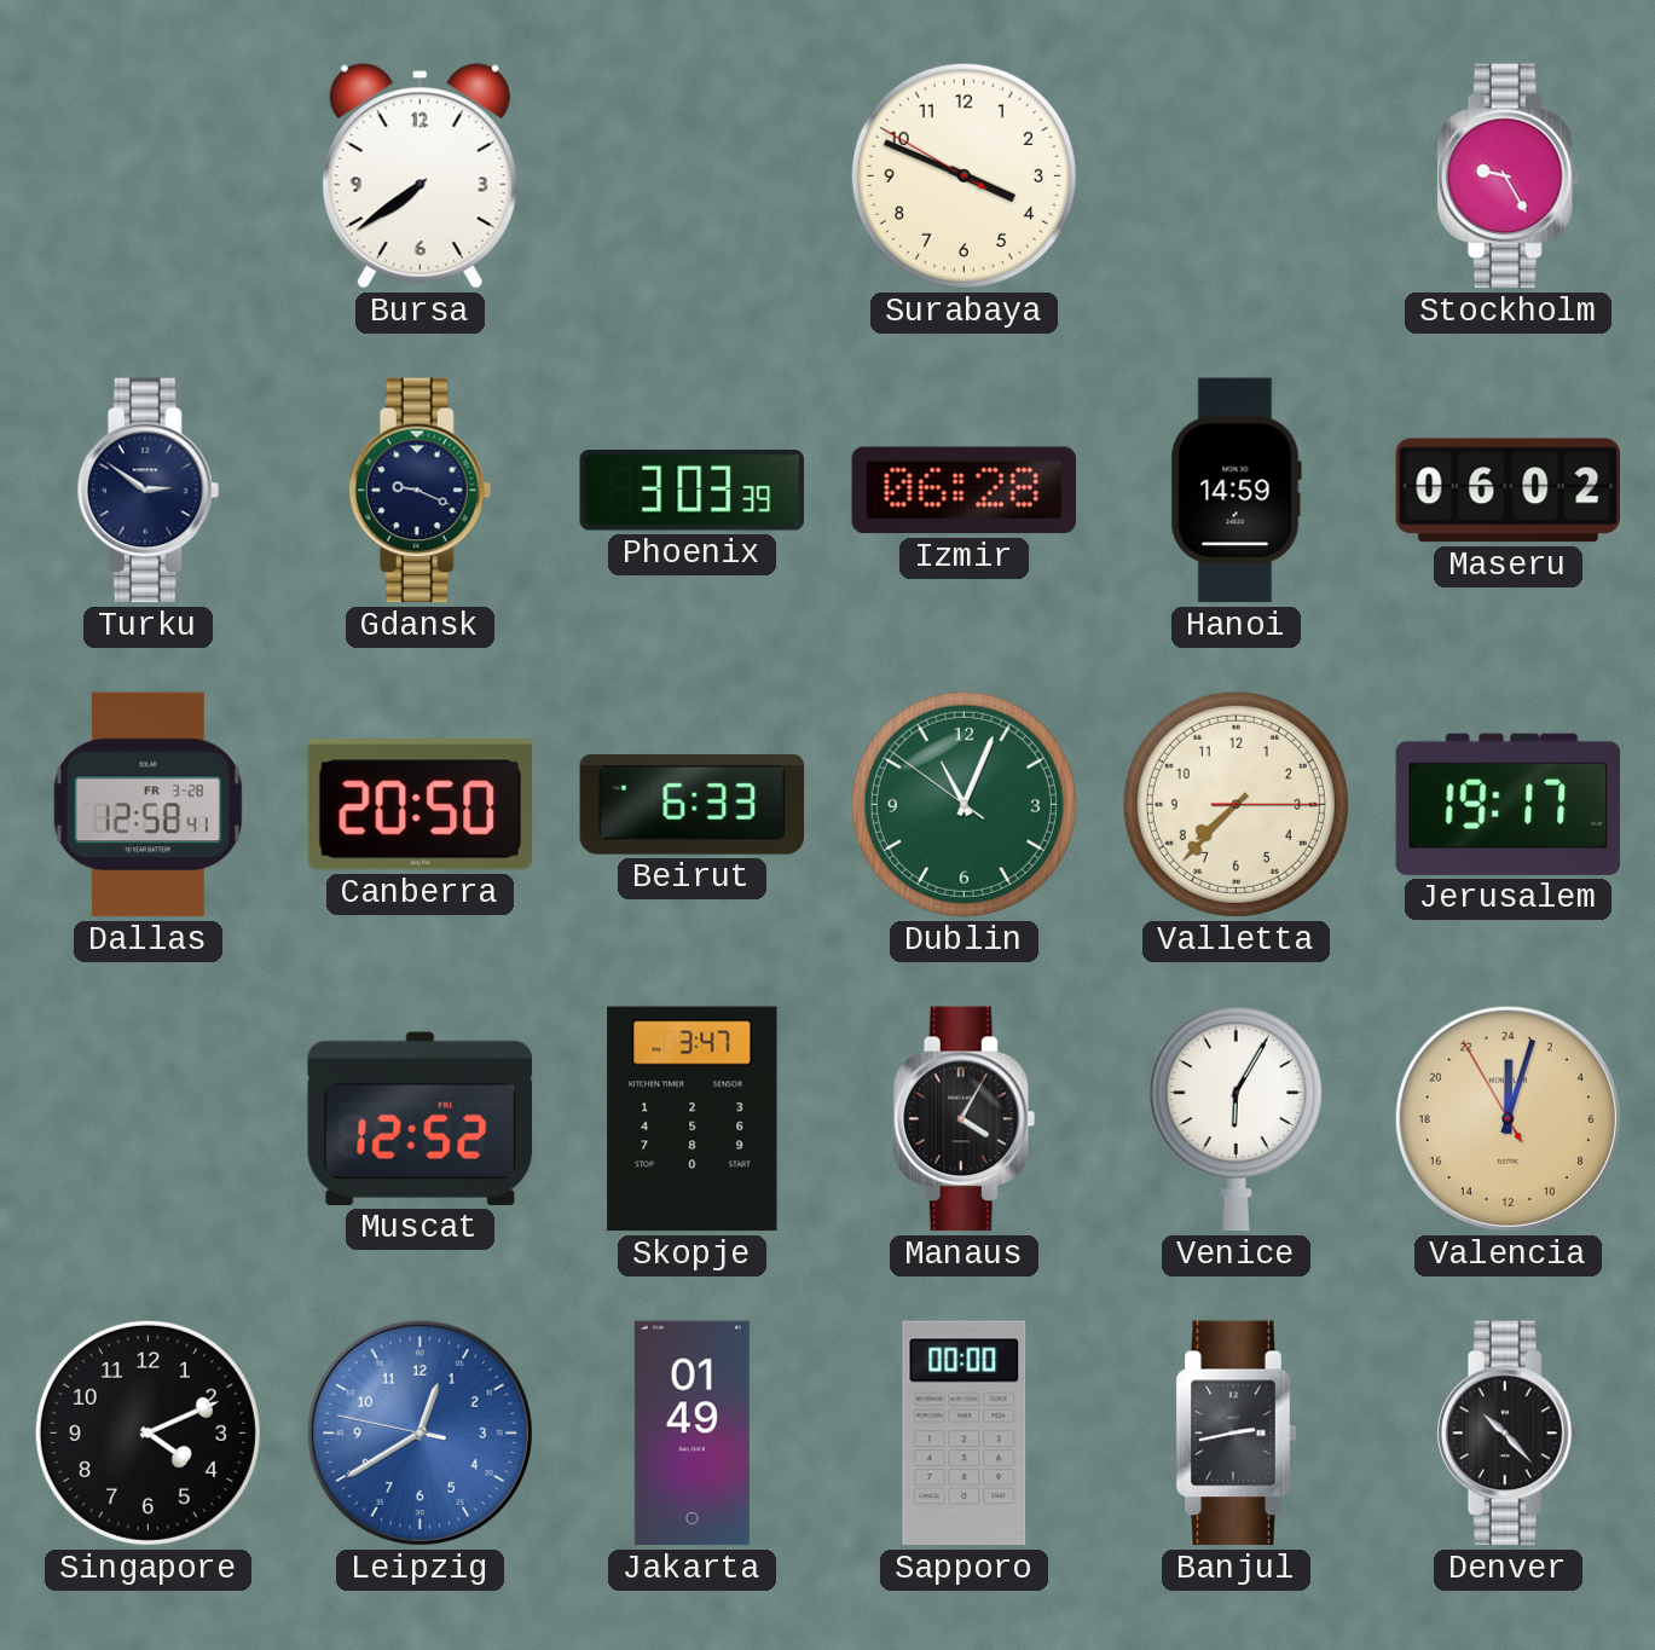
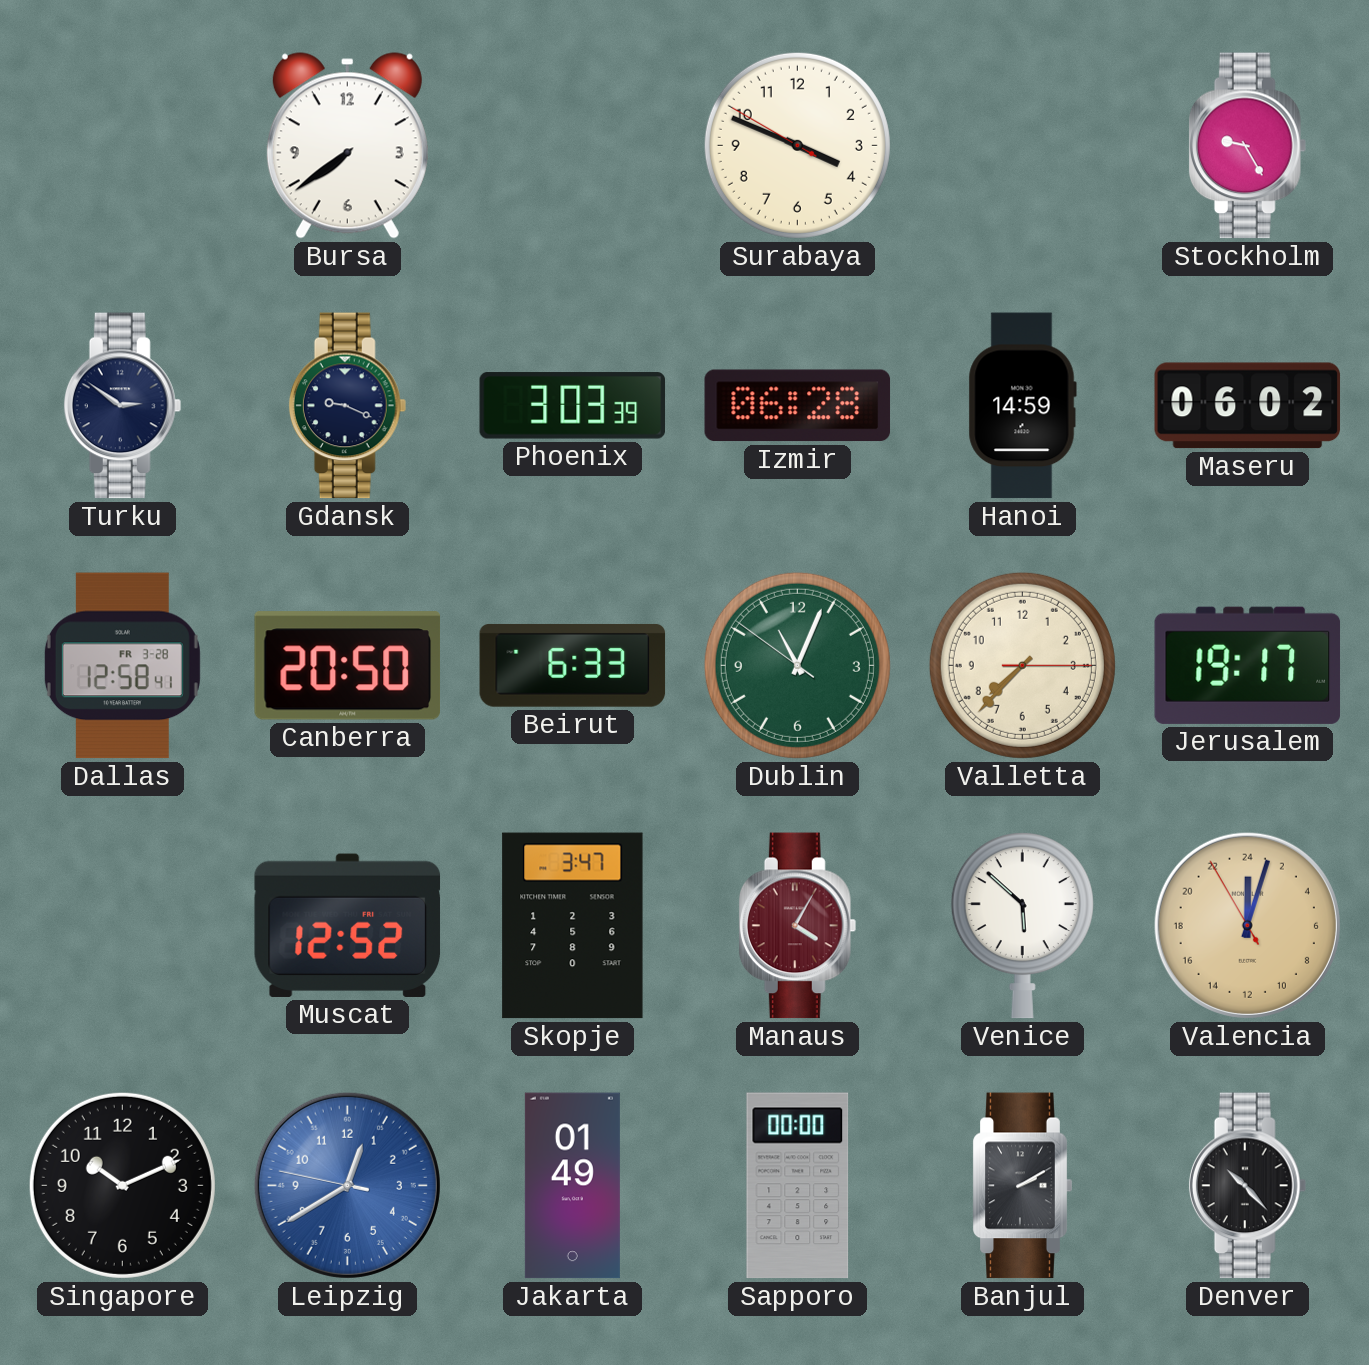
Manaus dial: black -> burgundy
Venice: 6:05 -> 5:52
Singapore: 4:11 -> 10:11
Banjul: 2:43 -> 2:10
